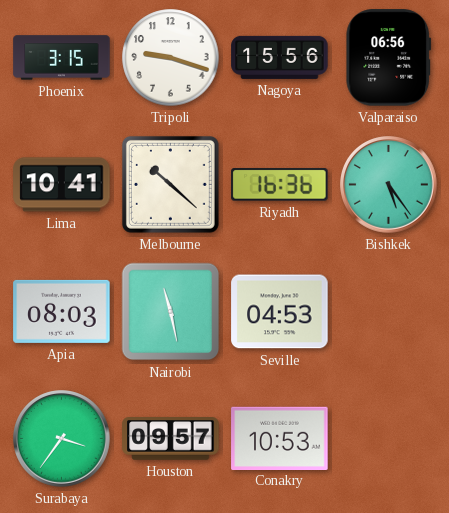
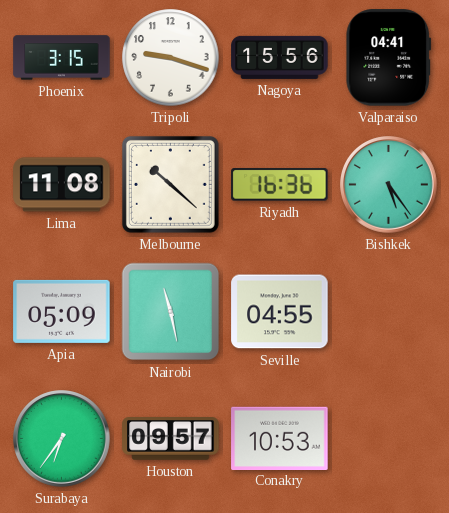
Valparaiso: 06:56 -> 04:41
Lima: 10:41 -> 11:08
Apia: 08:03 -> 05:09
Seville: 04:53 -> 04:55
Surabaya: 3:36 -> 6:36
